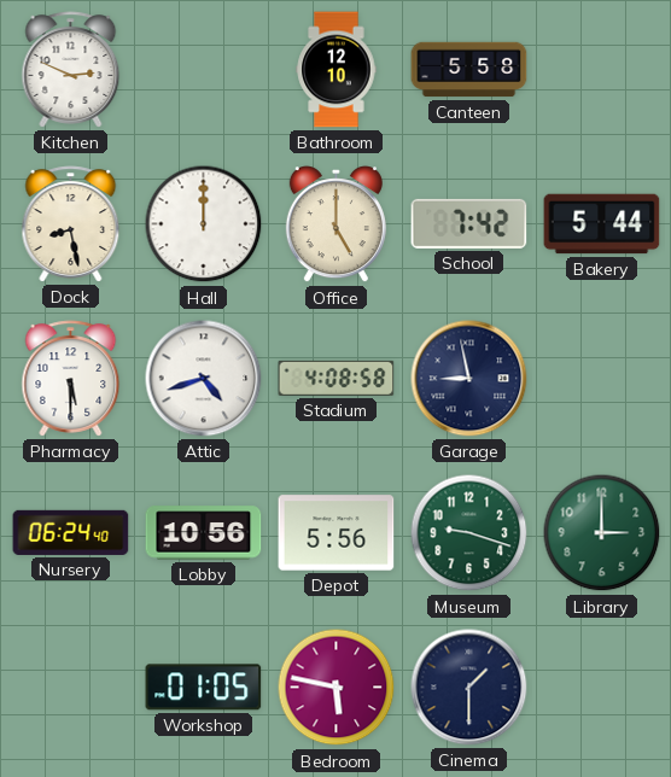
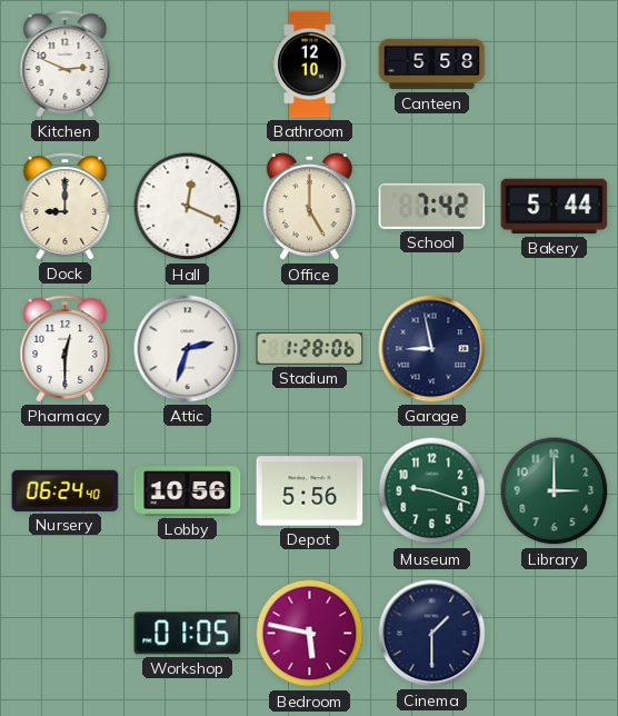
Dock: 8:28 -> 9:00
Hall: 12:00 -> 12:19
Pharmacy: 5:30 -> 12:30
Attic: 4:42 -> 2:33
Stadium: 4:08 -> 1:28
